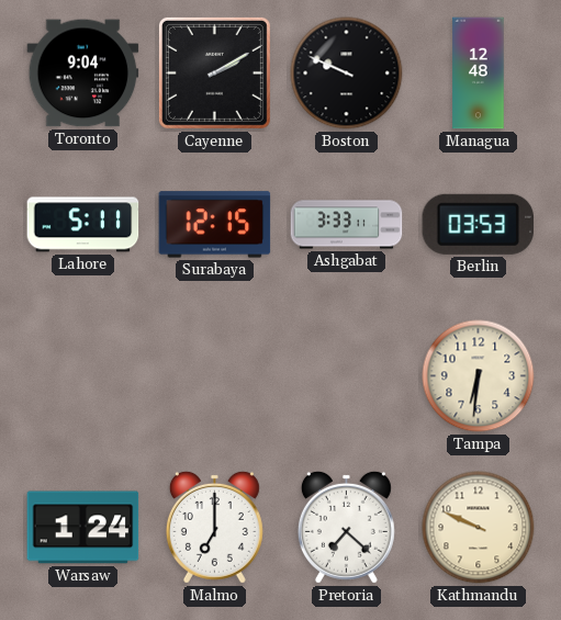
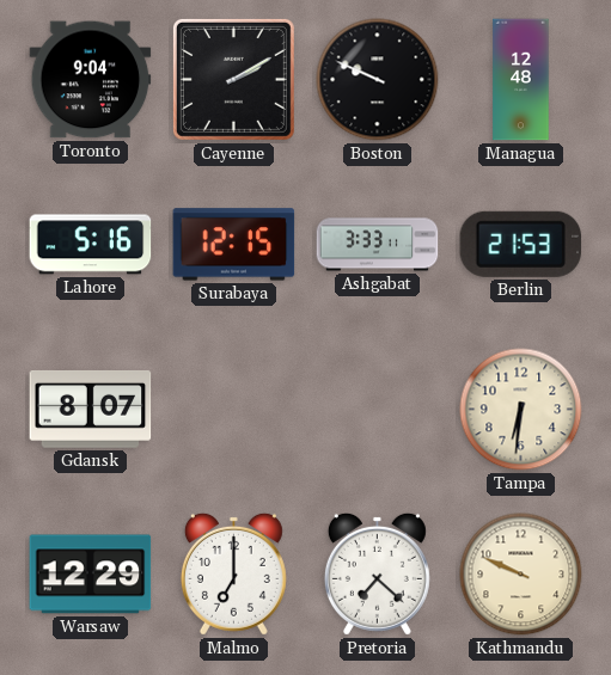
Lahore: 5:11 -> 5:16
Berlin: 03:53 -> 21:53
Gdansk: none -> 8:07
Warsaw: 1:24 -> 12:29
